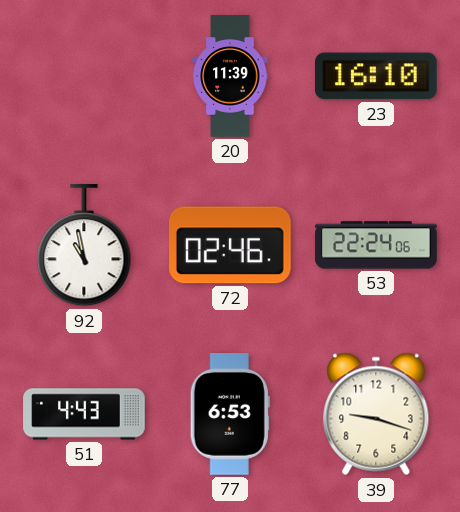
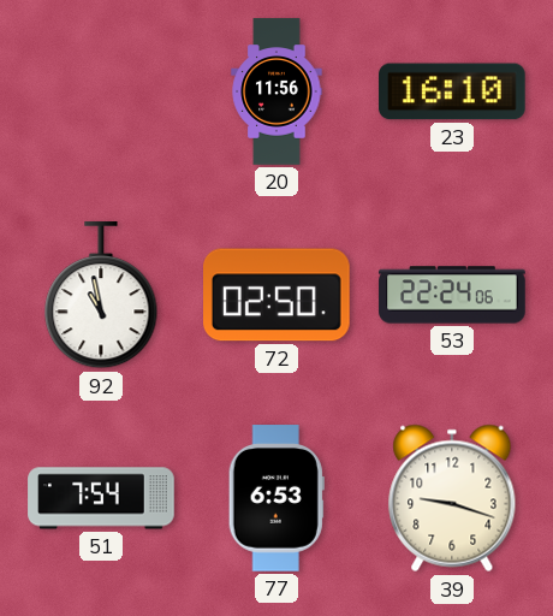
20: 11:39 -> 11:56
72: 02:46 -> 02:50
51: 4:43 -> 7:54
